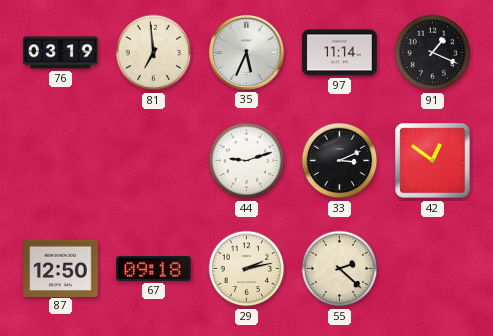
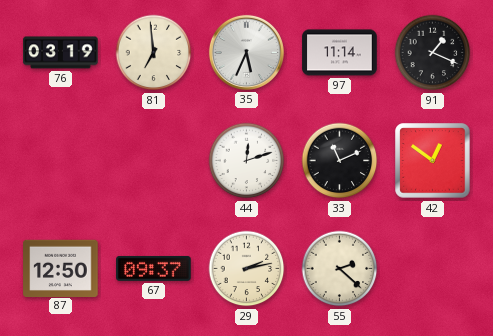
44: 9:12 -> 12:12
33: 3:11 -> 11:11
67: 09:18 -> 09:37
